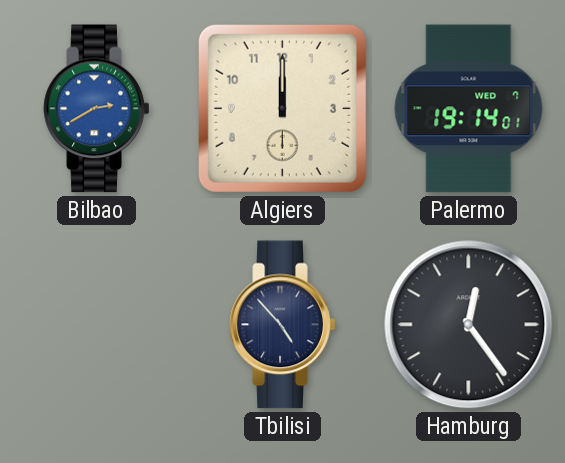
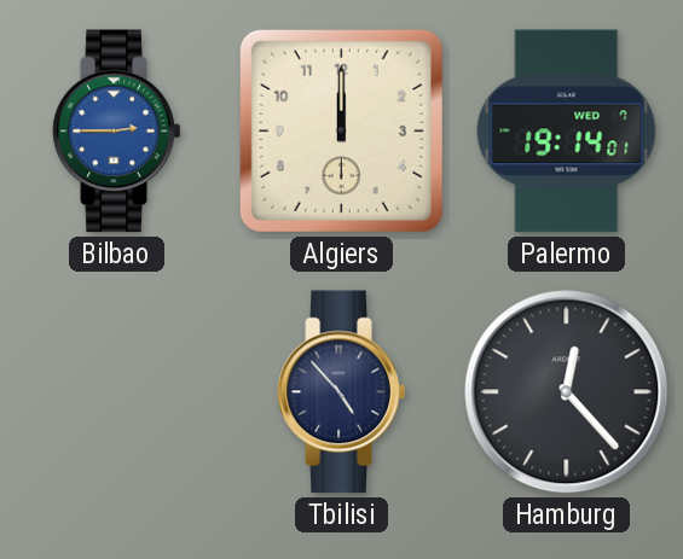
Bilbao: 2:40 -> 2:45
Hamburg: 12:24 -> 12:23
